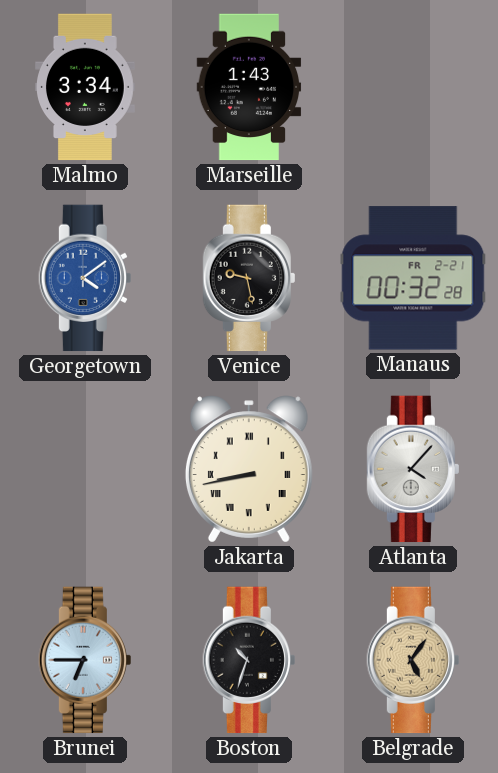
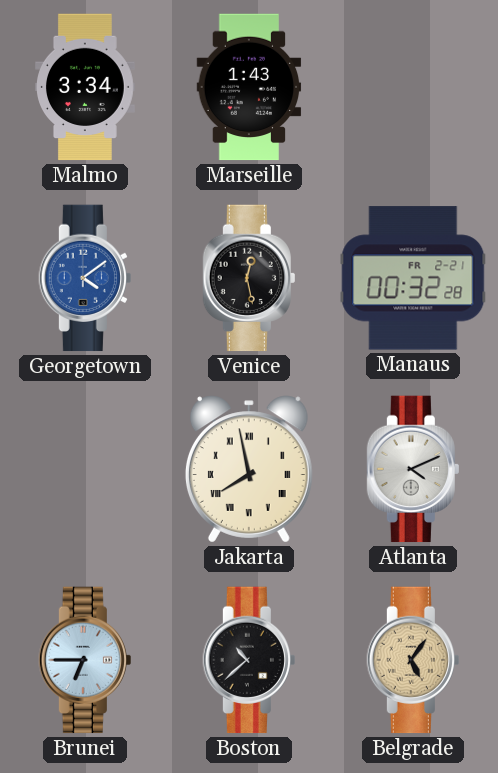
Venice: 9:28 -> 12:28
Jakarta: 8:43 -> 7:58
Atlanta: 4:07 -> 4:11
Boston: 10:33 -> 10:38
